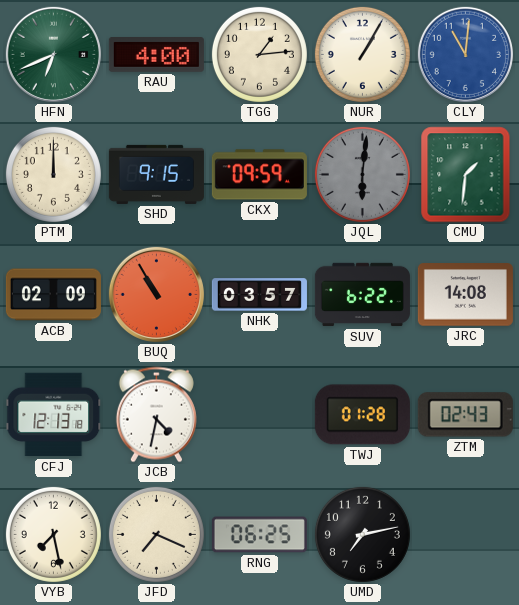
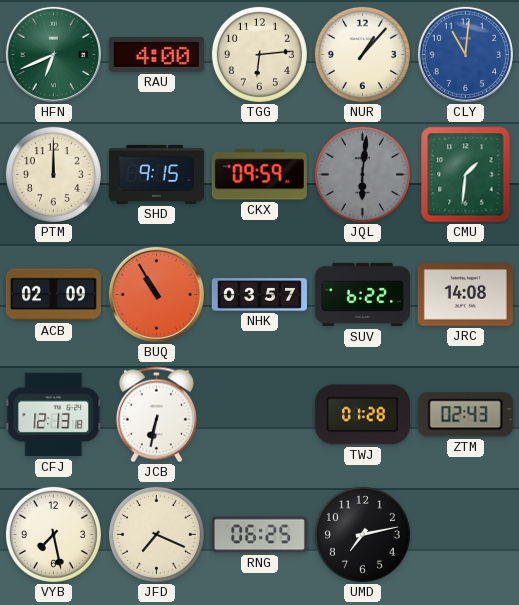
TGG: 1:14 -> 6:14
NUR: 1:05 -> 1:07
JCB: 4:32 -> 6:32
